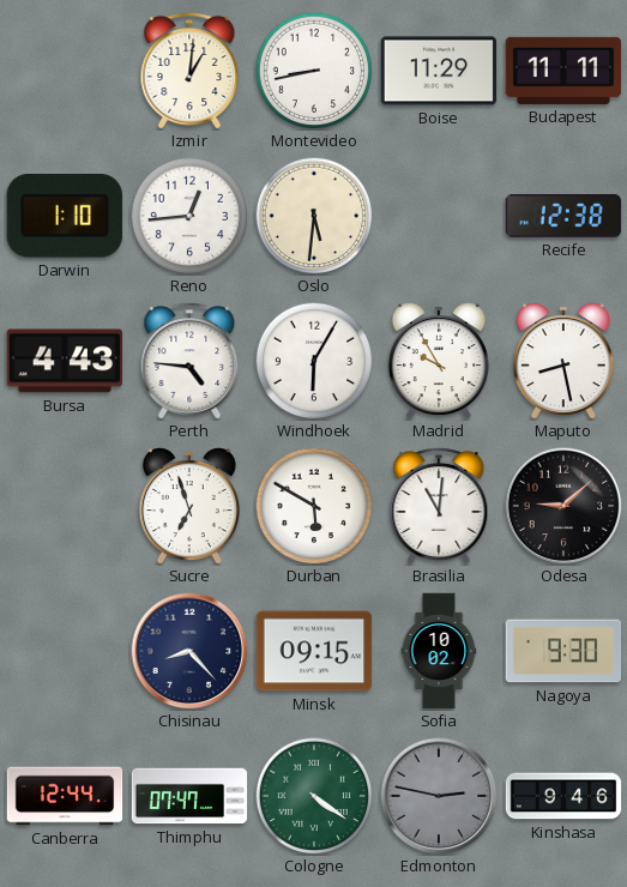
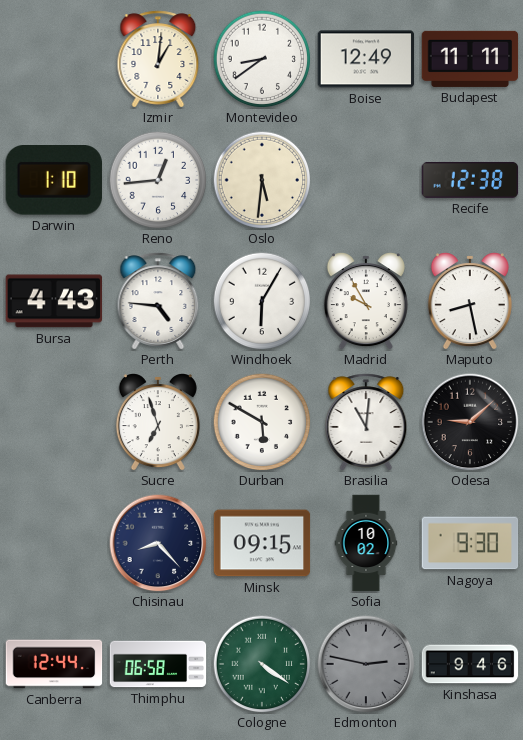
Montevideo: 8:43 -> 8:39
Boise: 11:29 -> 12:49
Thimphu: 07:47 -> 06:58
